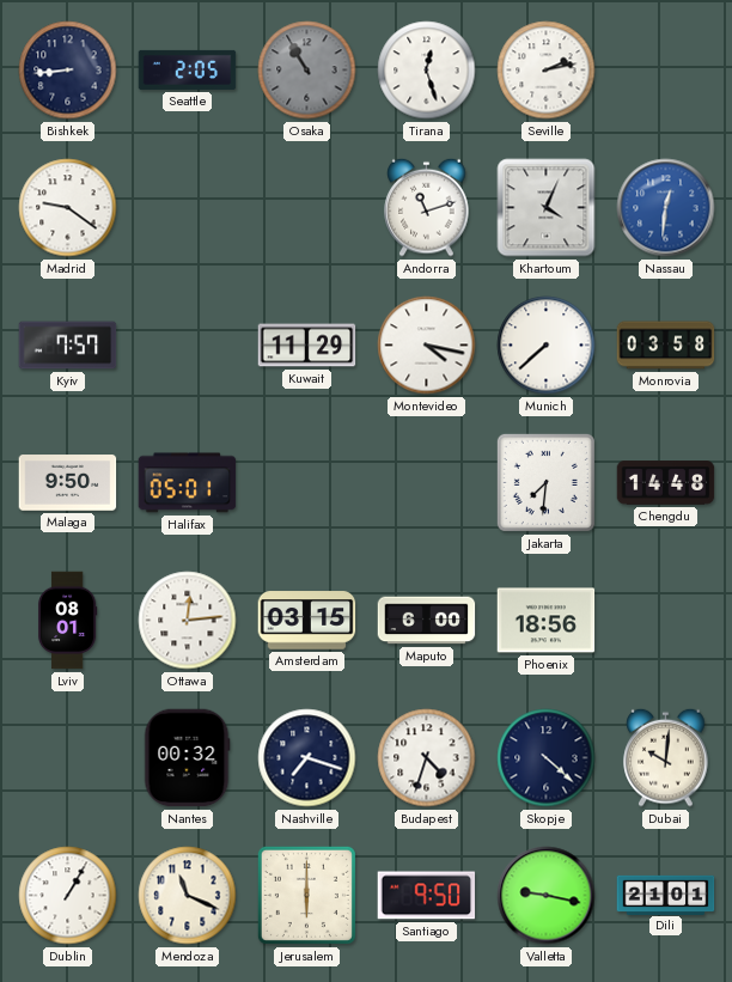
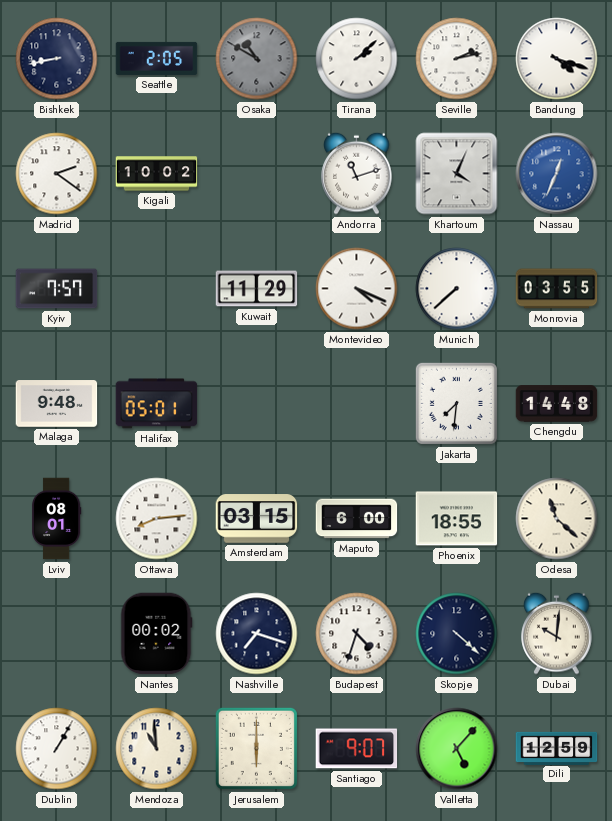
Bishkek: 8:44 -> 8:43
Osaka: 10:55 -> 10:50
Tirana: 12:27 -> 2:08
Bandung: none -> 4:18
Madrid: 9:21 -> 2:21
Kigali: none -> 10:02
Nassau: 12:31 -> 12:34
Montevideo: 4:17 -> 4:19
Monrovia: 03:58 -> 03:55
Malaga: 9:50 -> 9:48
Ottawa: 12:14 -> 8:14
Phoenix: 18:56 -> 18:55
Odesa: none -> 11:22
Nantes: 00:32 -> 00:02
Mendoza: 11:19 -> 10:59
Santiago: 9:50 -> 9:07
Valletta: 9:17 -> 5:07
Dili: 21:01 -> 12:59
